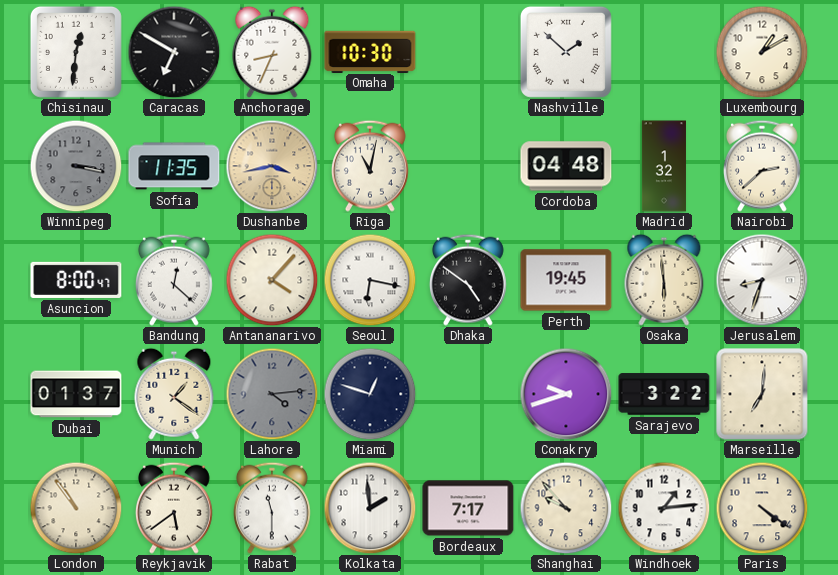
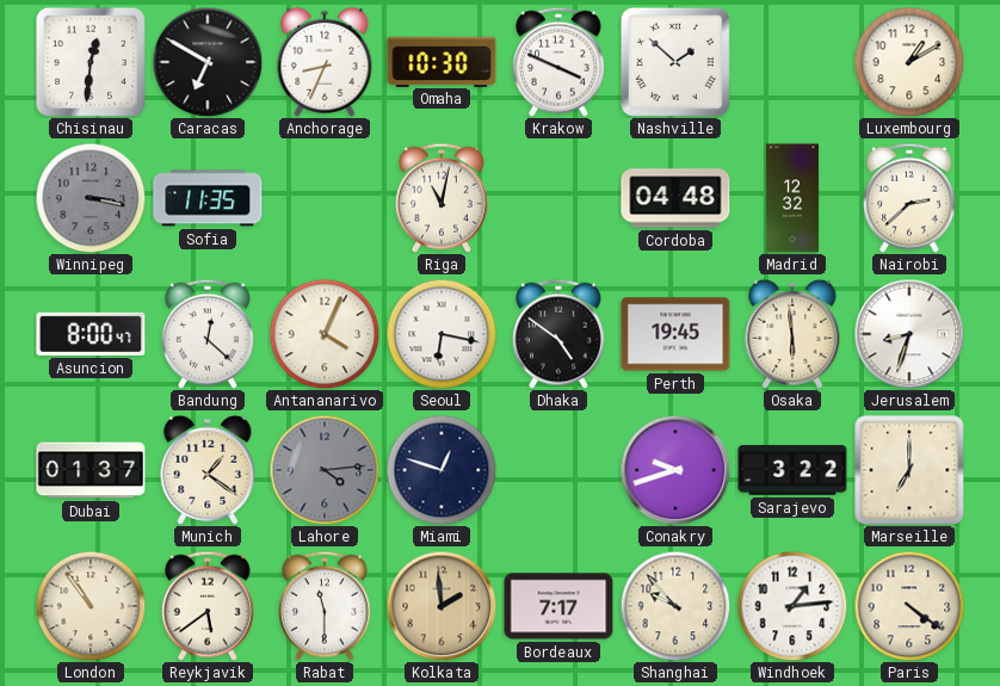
Krakow: none -> 3:49
Dushanbe: 3:43 -> none
Madrid: 1:32 -> 12:32
Antananarivo: 4:07 -> 4:04
Marseille: 7:01 -> 7:00
Kolkata dial: white -> champagne
